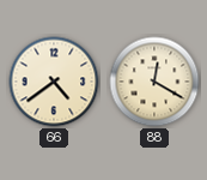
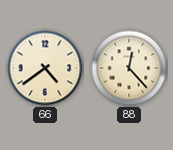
88: 12:20 -> 12:23
